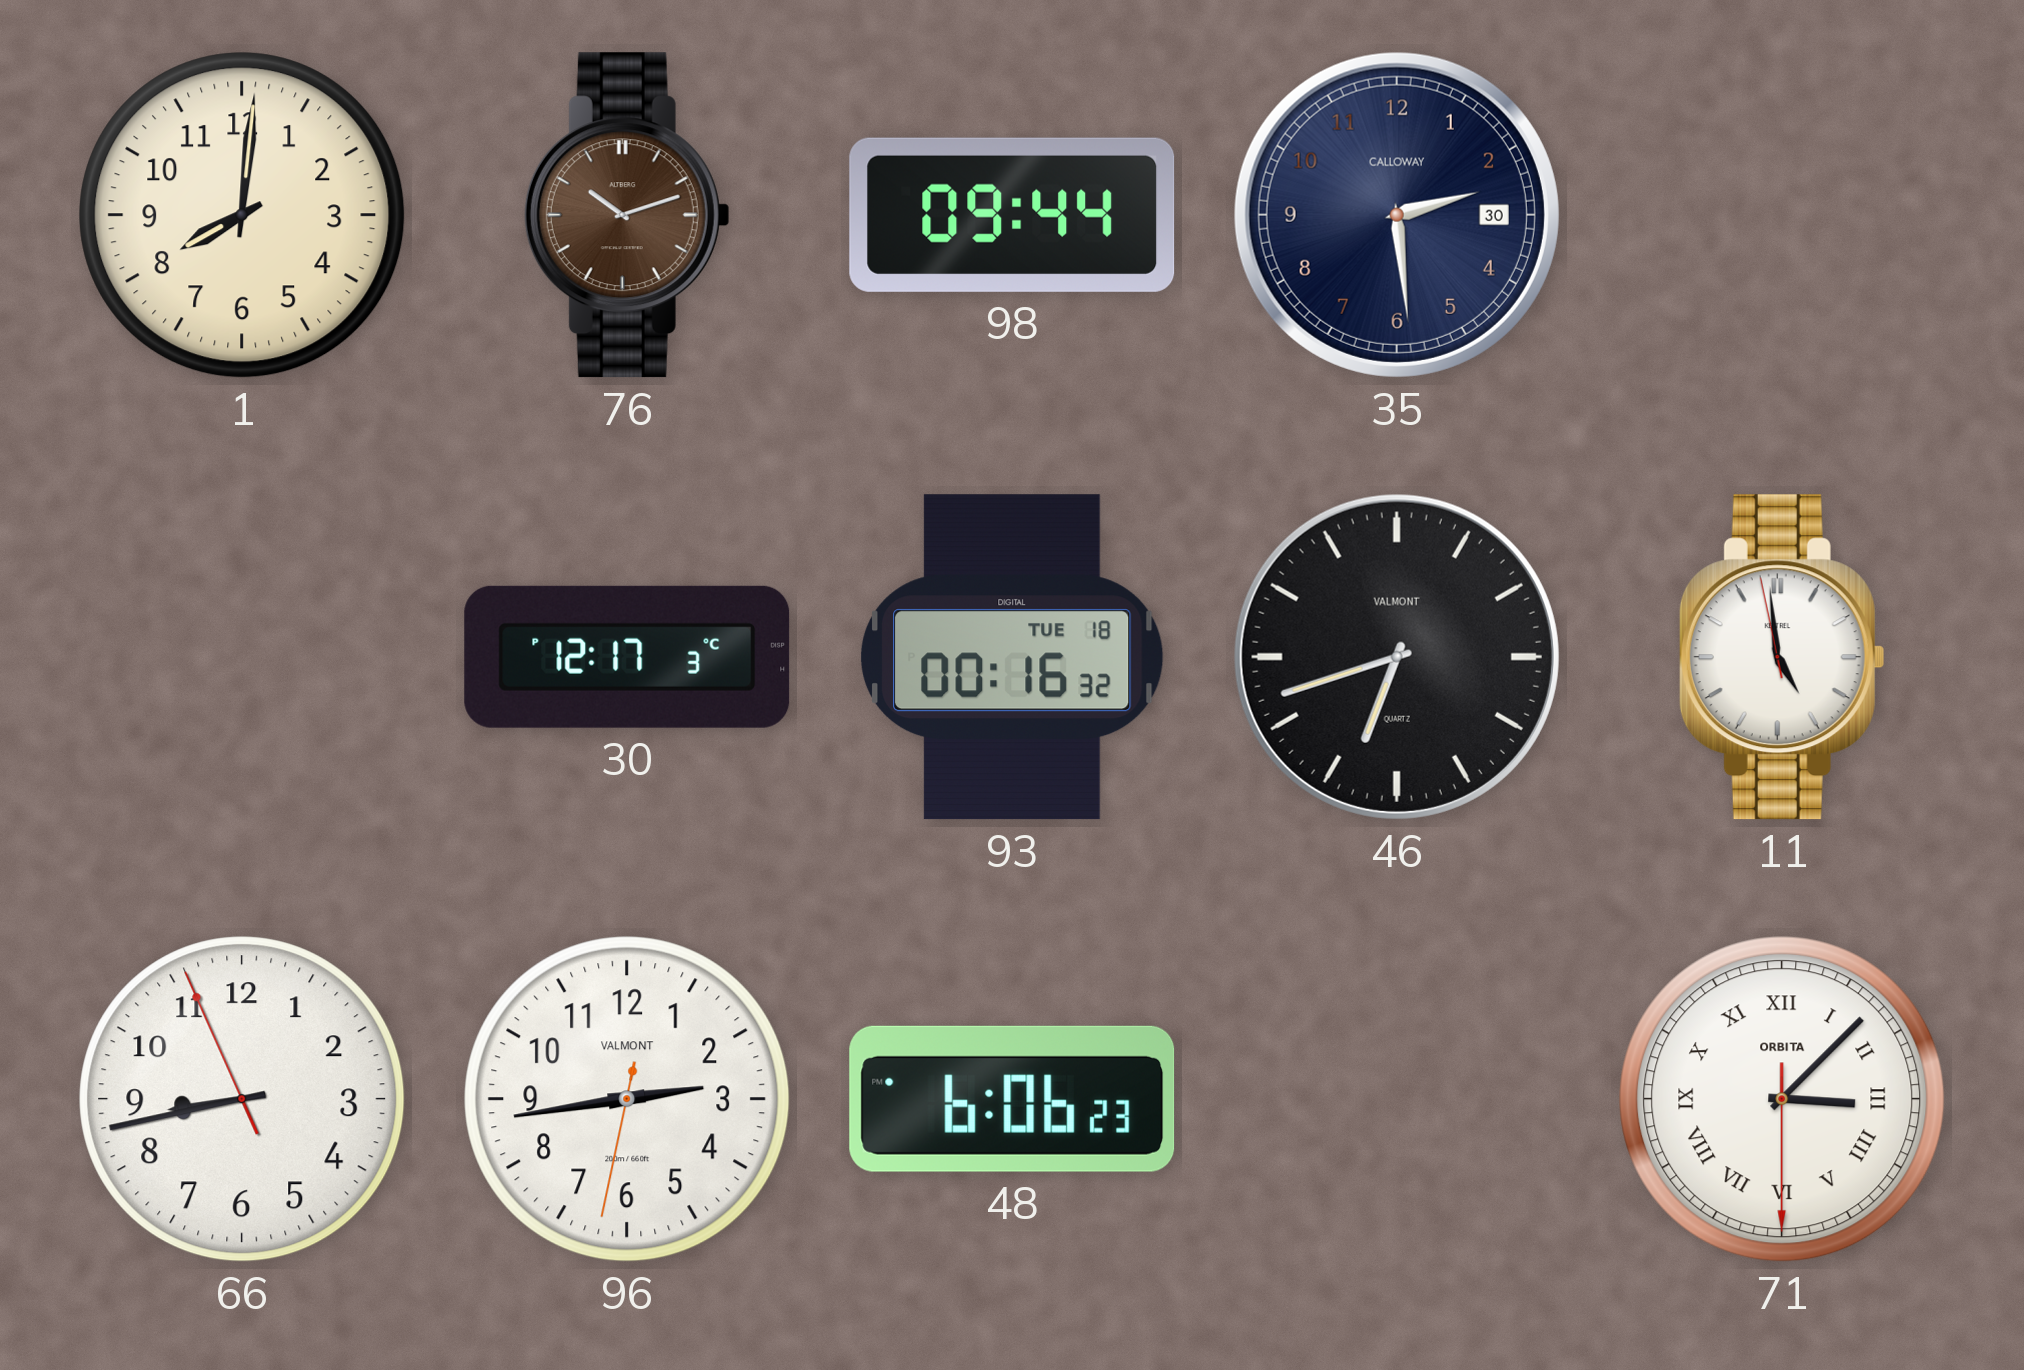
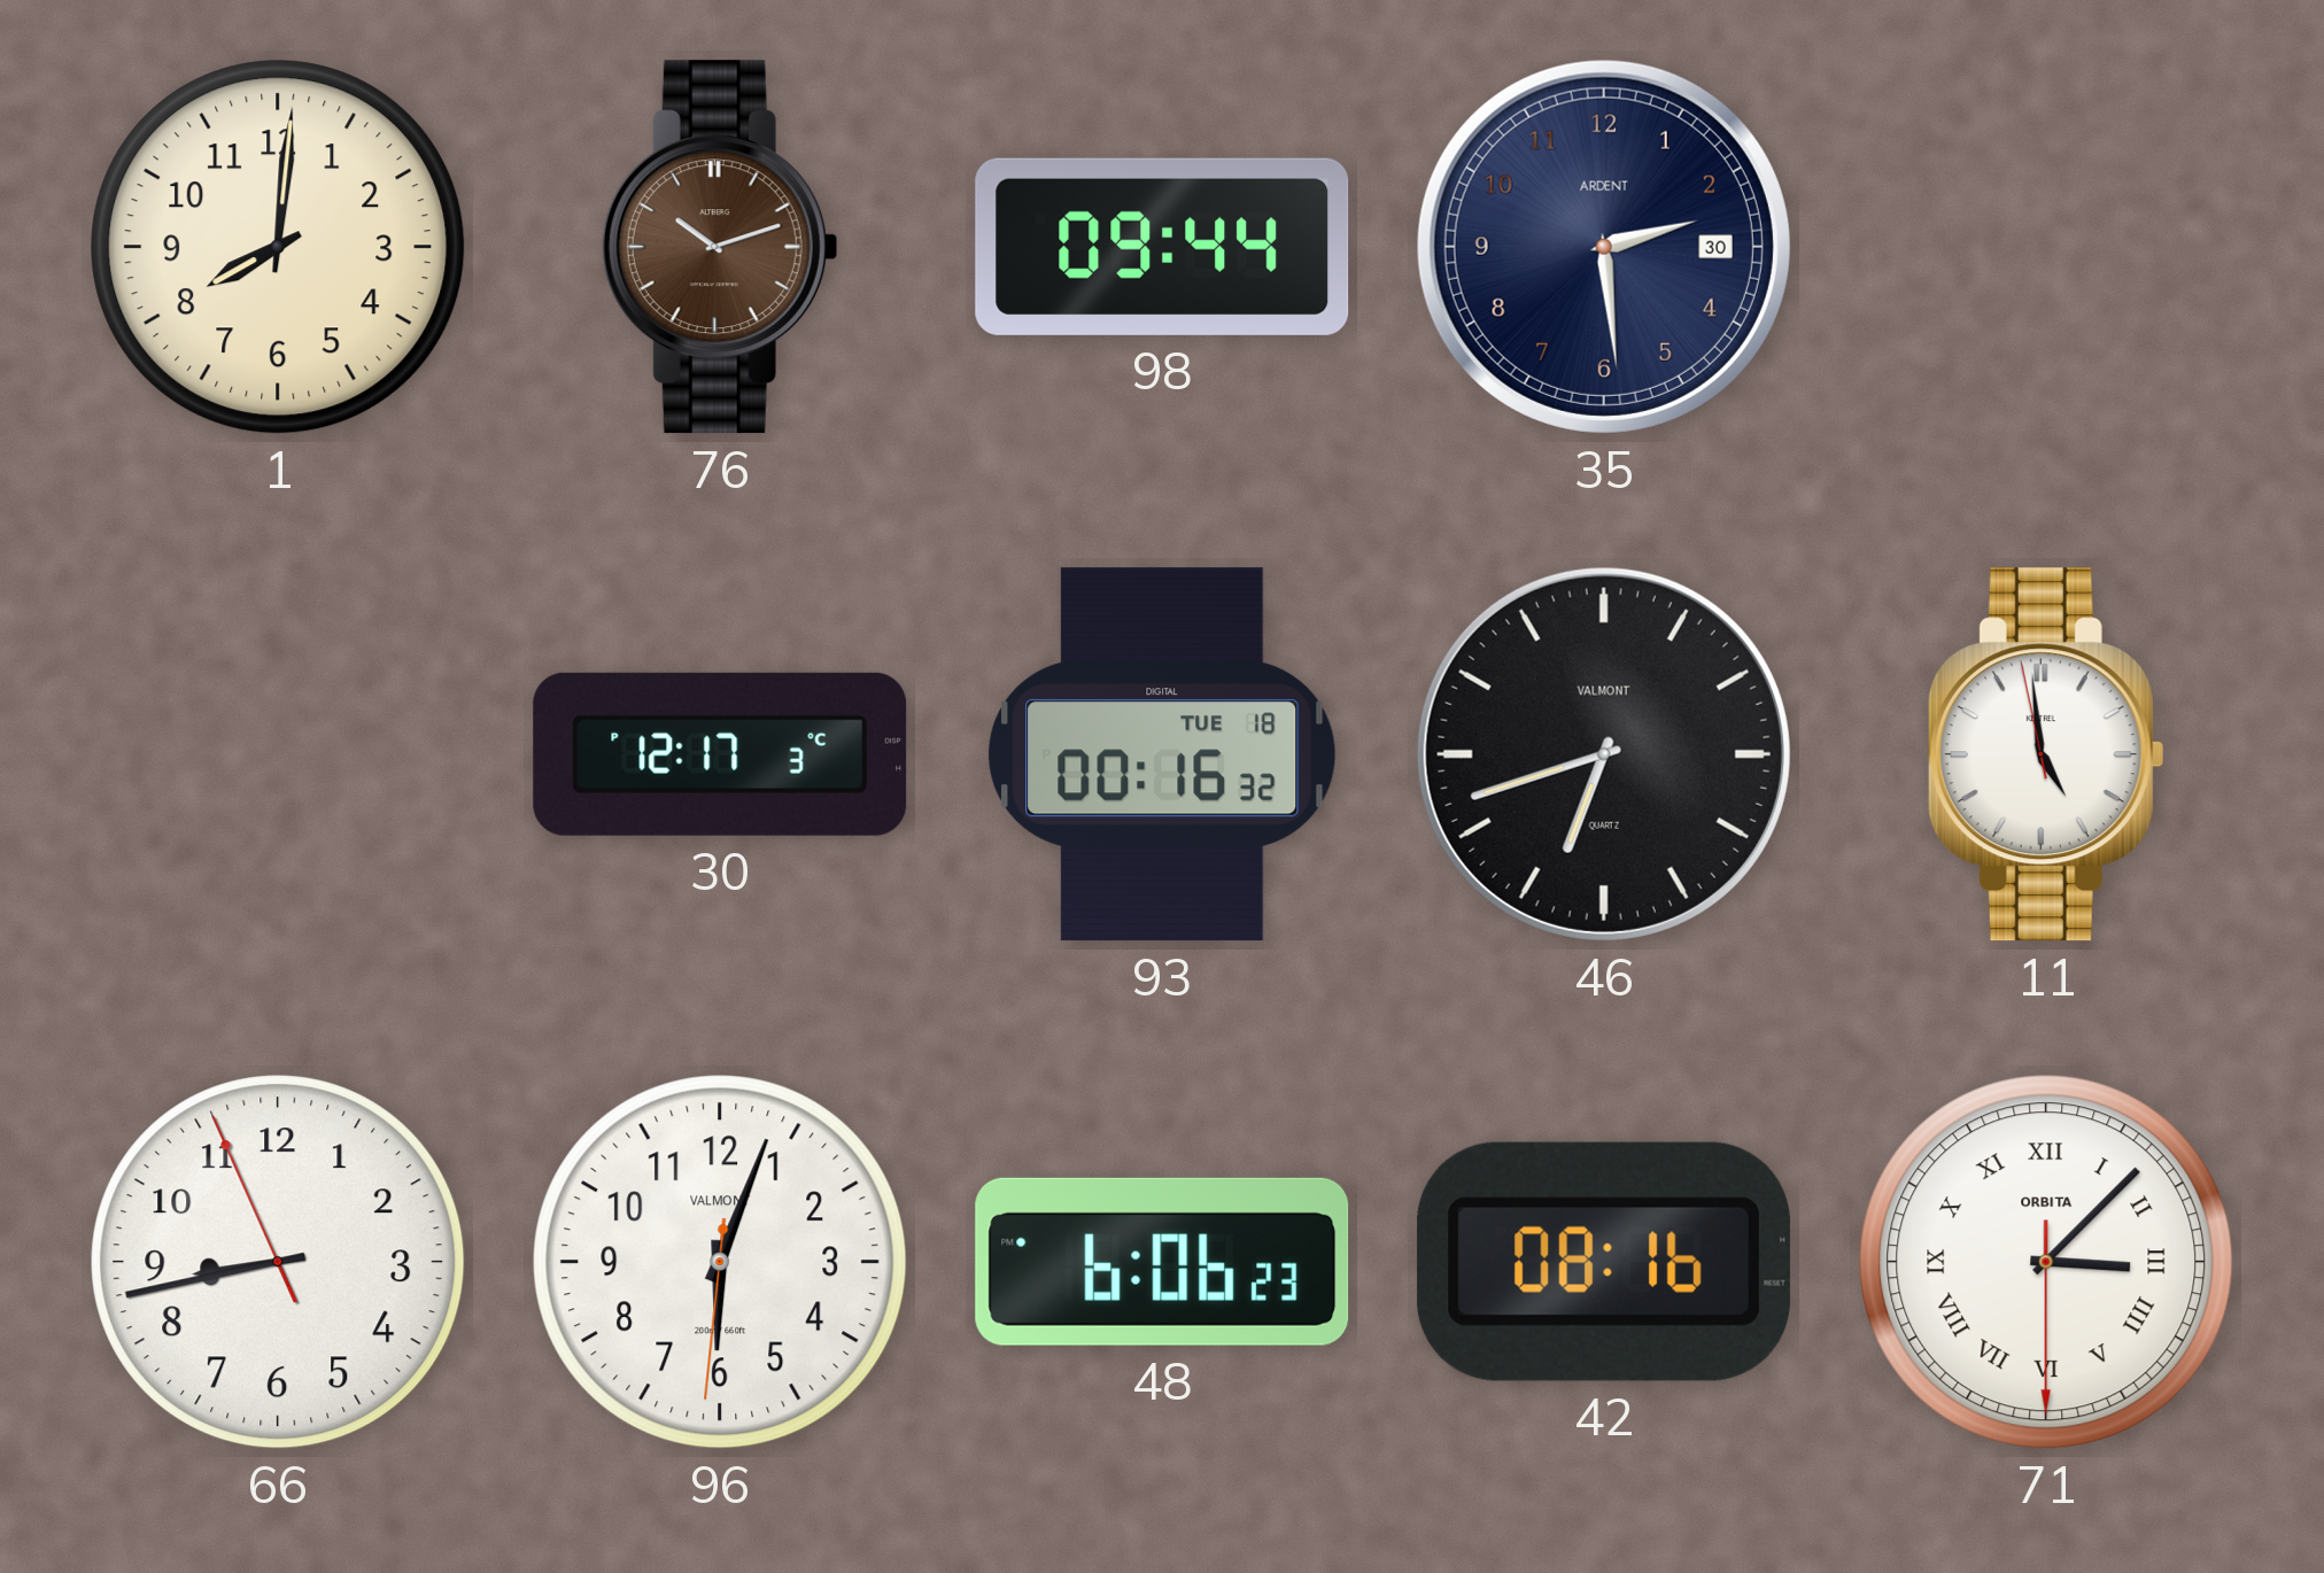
35 brand: CALLOWAY -> ARDENT
96: 2:43 -> 6:03
42: none -> 08:16
